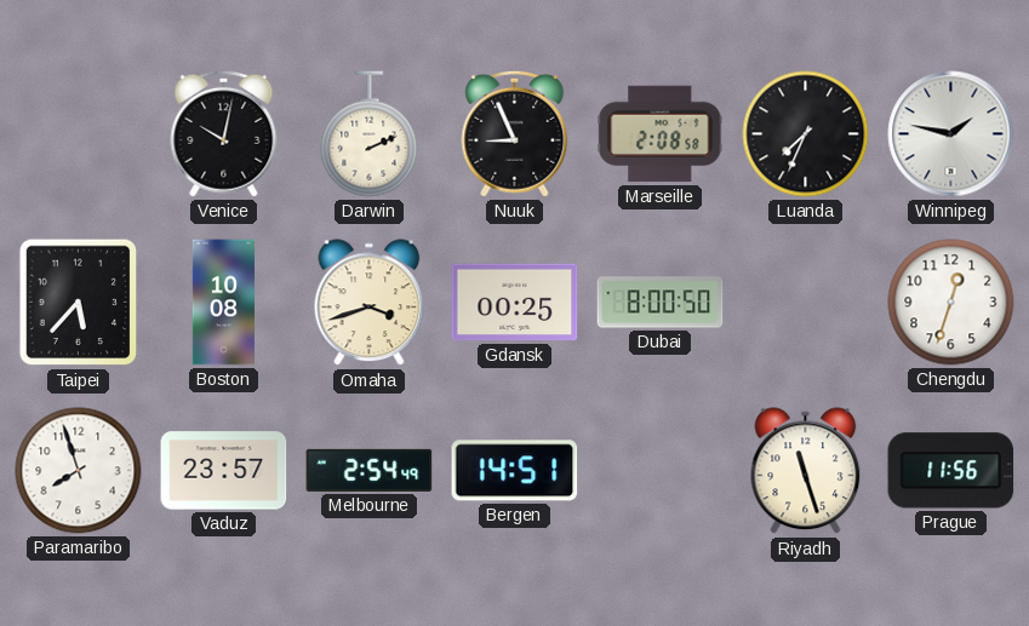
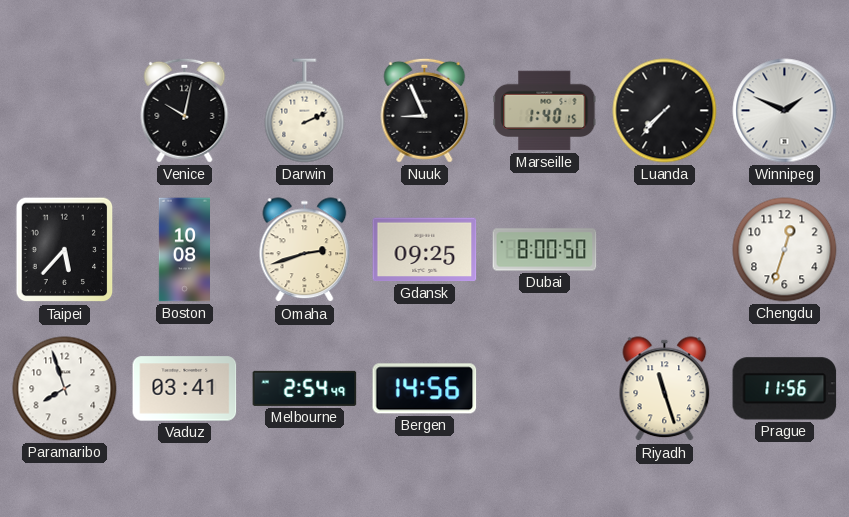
Marseille: 2:08 -> 1:40
Luanda: 7:34 -> 7:37
Winnipeg: 1:47 -> 1:49
Omaha: 3:42 -> 2:42
Gdansk: 00:25 -> 09:25
Vaduz: 23:57 -> 03:41
Bergen: 14:51 -> 14:56
